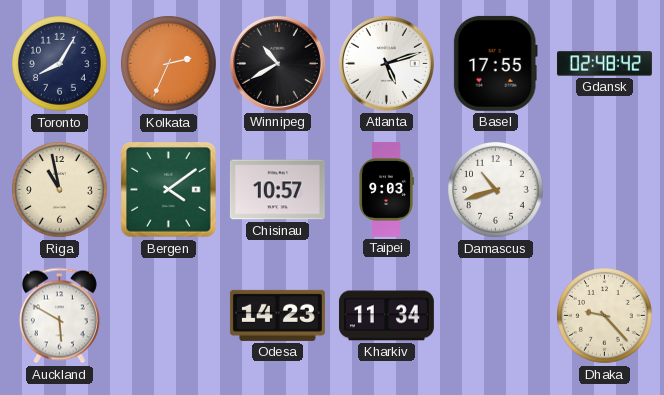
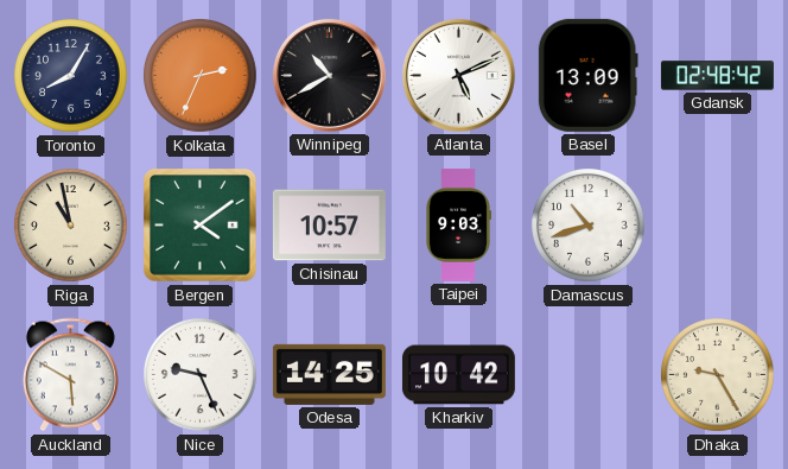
Atlanta: 5:12 -> 5:11
Basel: 17:55 -> 13:09
Nice: none -> 9:26
Odesa: 14:23 -> 14:25
Kharkiv: 11:34 -> 10:42
Dhaka: 9:23 -> 9:25
